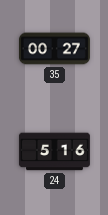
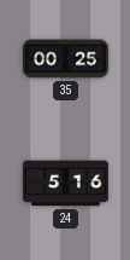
35: 00:27 -> 00:25
